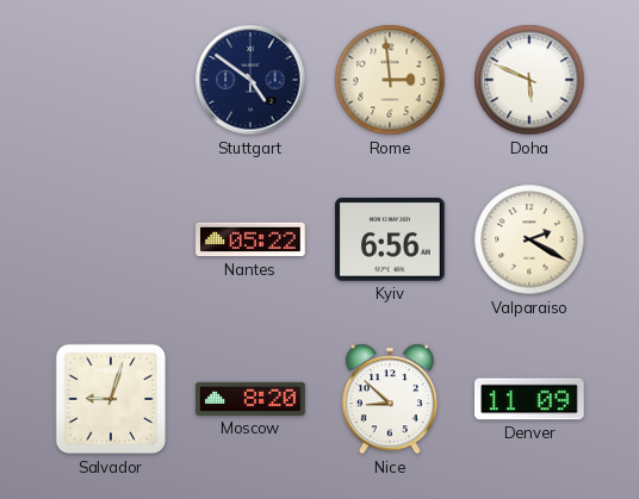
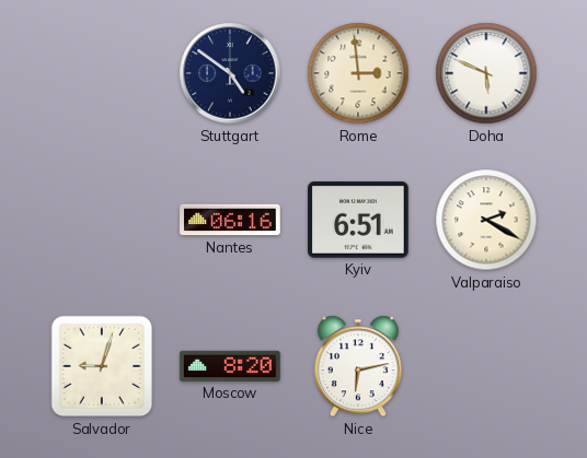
Nantes: 05:22 -> 06:16
Kyiv: 6:56 -> 6:51
Nice: 8:52 -> 6:13
Denver: 11:09 -> none
